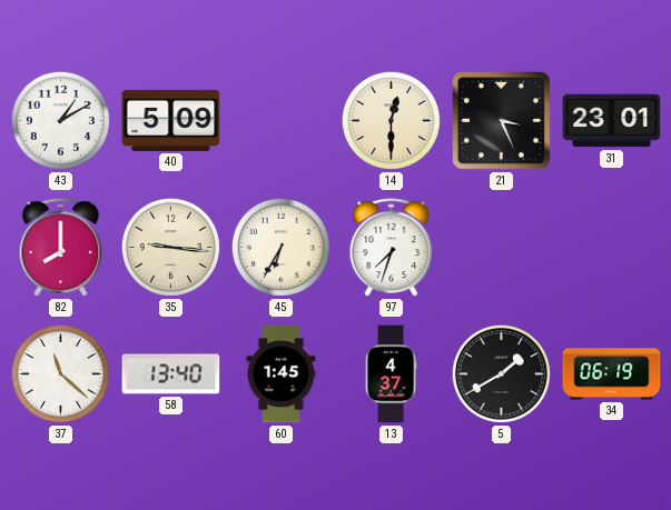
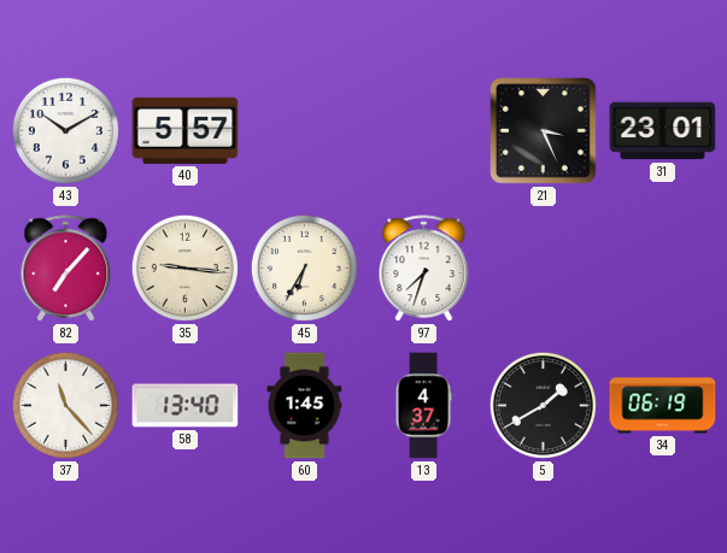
43: 1:10 -> 10:10
40: 5:09 -> 5:57
14: 12:30 -> none
82: 8:00 -> 7:07
37: 11:22 -> 11:23
